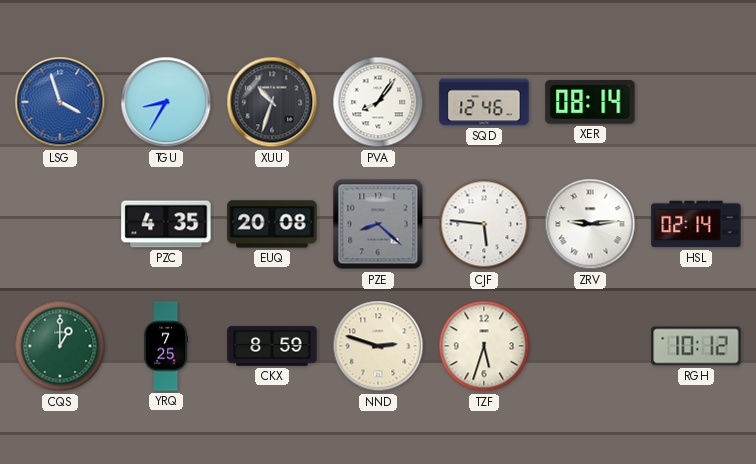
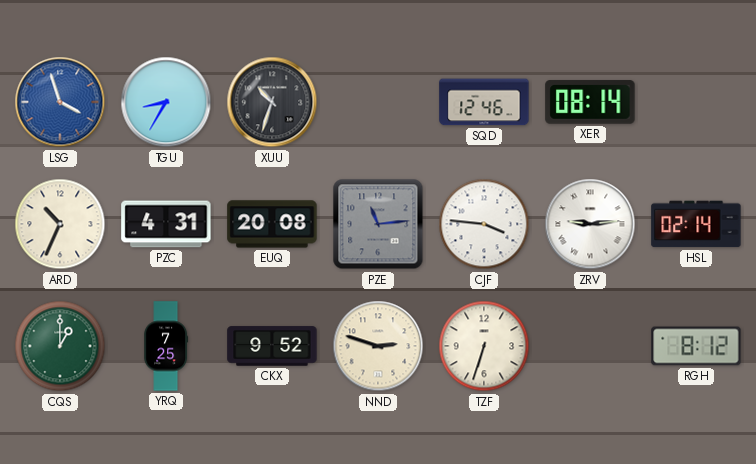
PVA: 8:06 -> none
ARD: none -> 10:34
PZC: 4:35 -> 4:31
PZE: 8:22 -> 11:14
CJF: 5:46 -> 3:46
CKX: 8:59 -> 9:52
TZF: 5:33 -> 6:33
RGH: 10:12 -> 8:12
